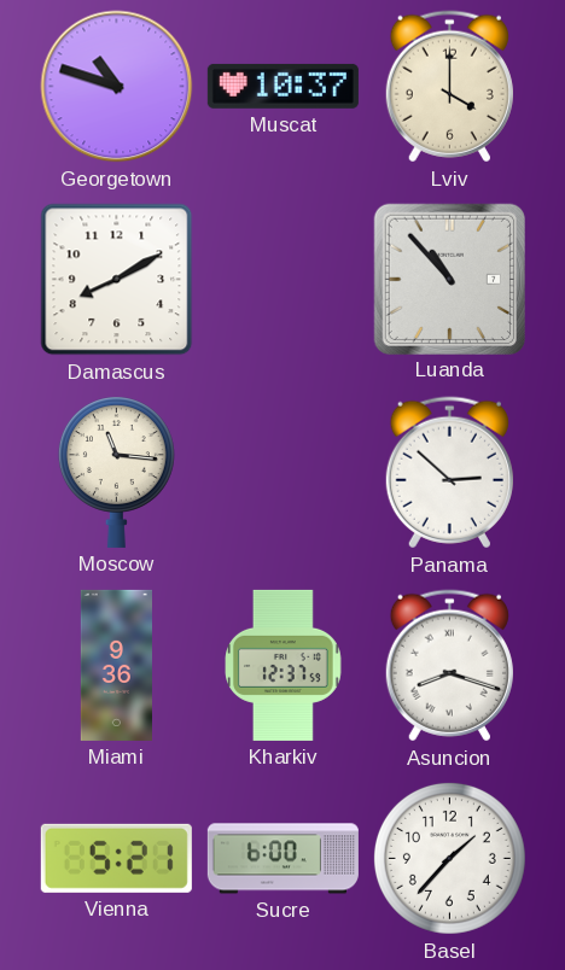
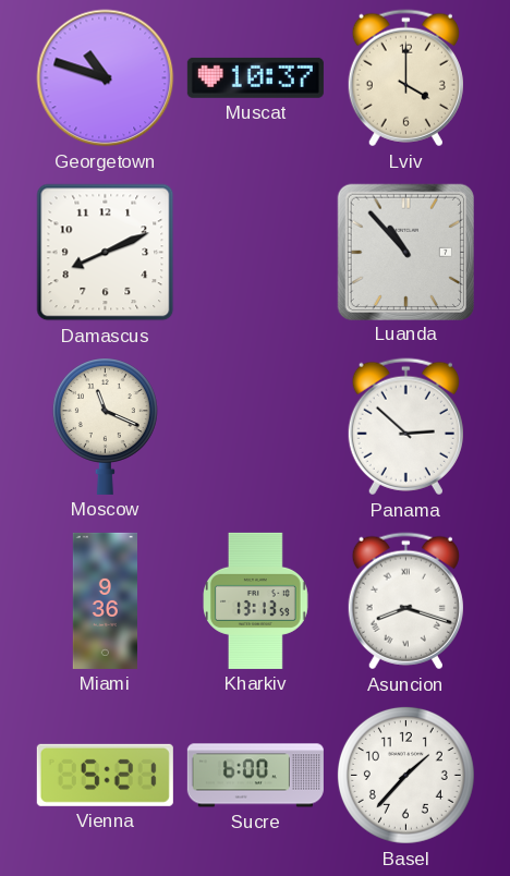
Damascus: 8:10 -> 8:11
Moscow: 11:16 -> 11:19
Kharkiv: 12:37 -> 13:13
